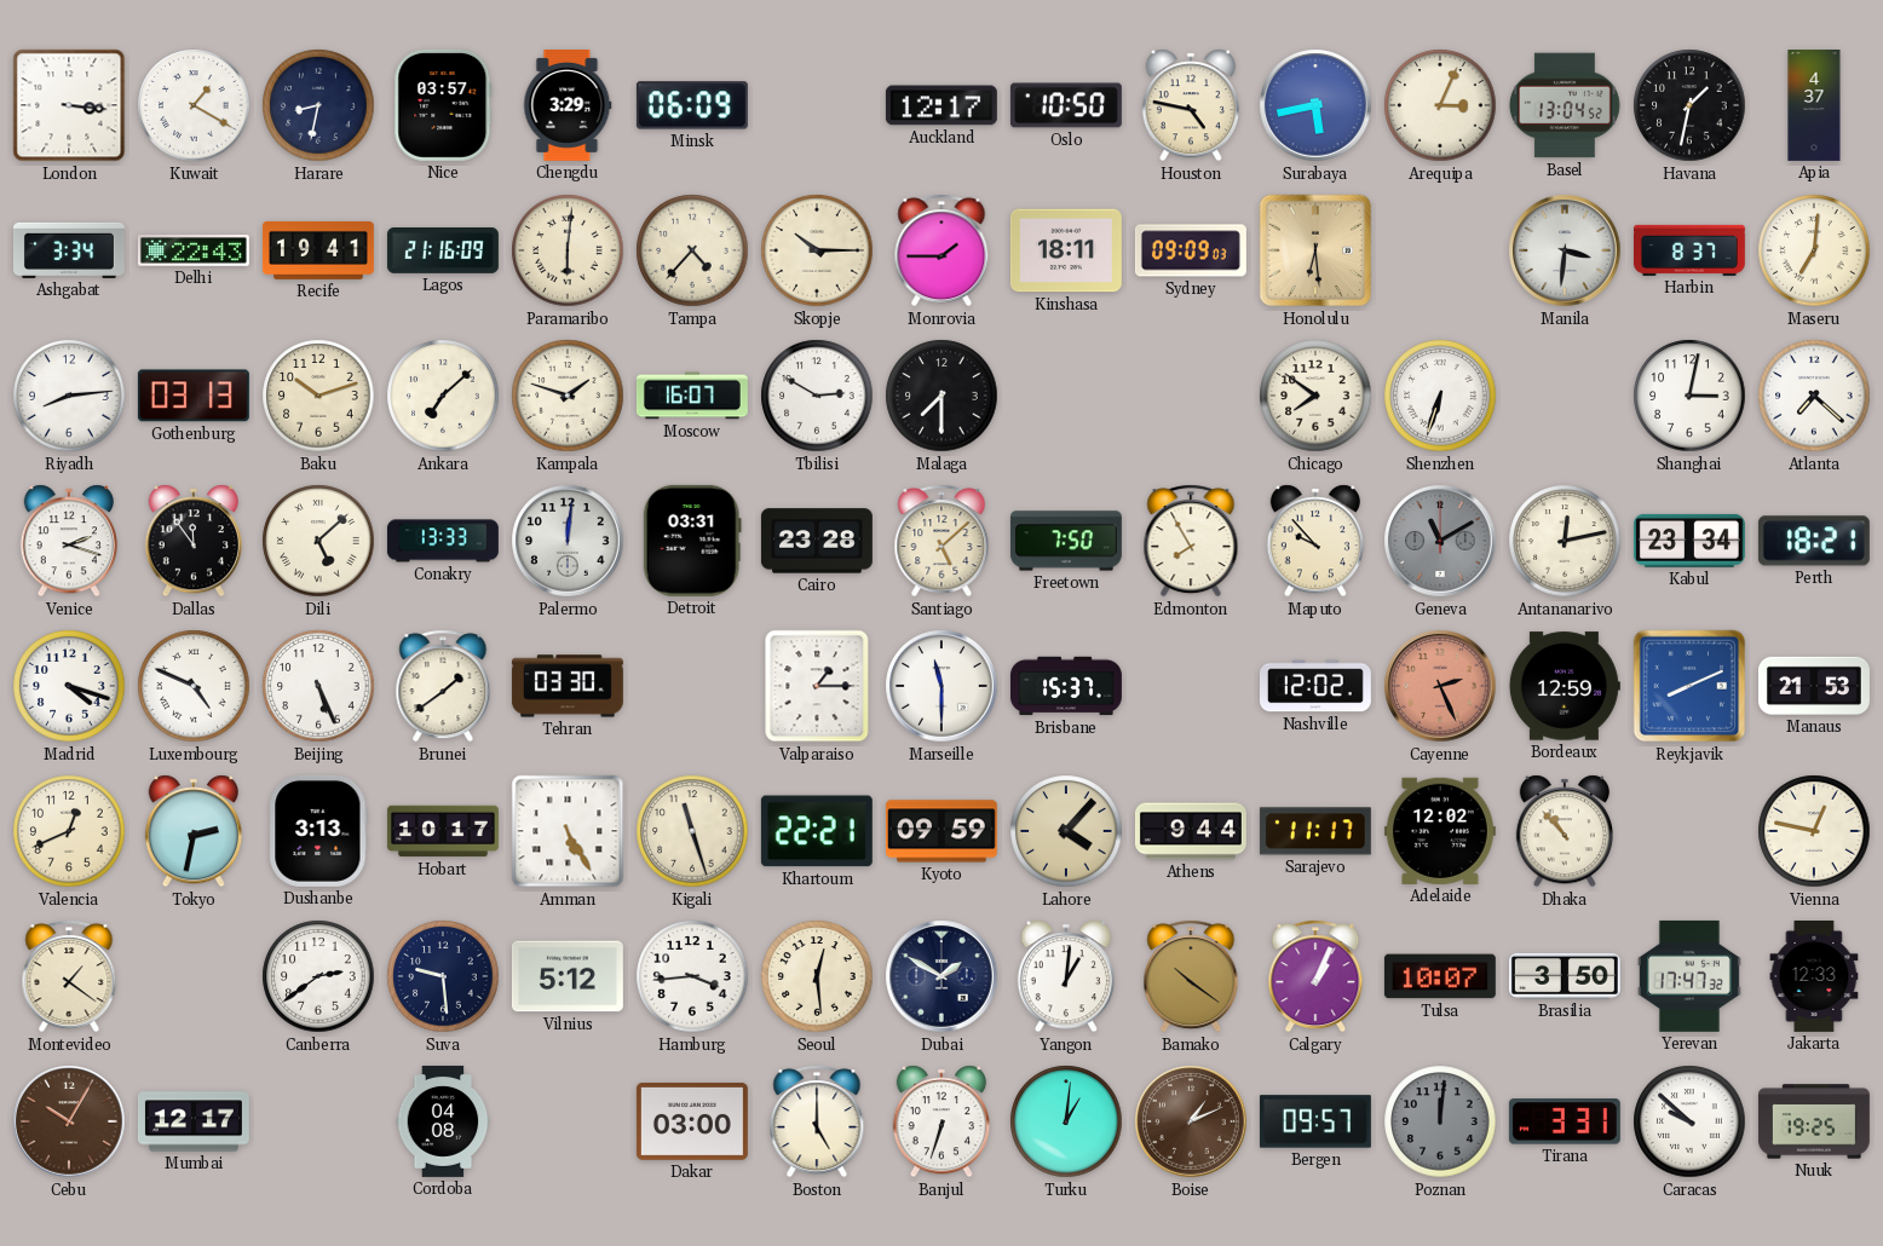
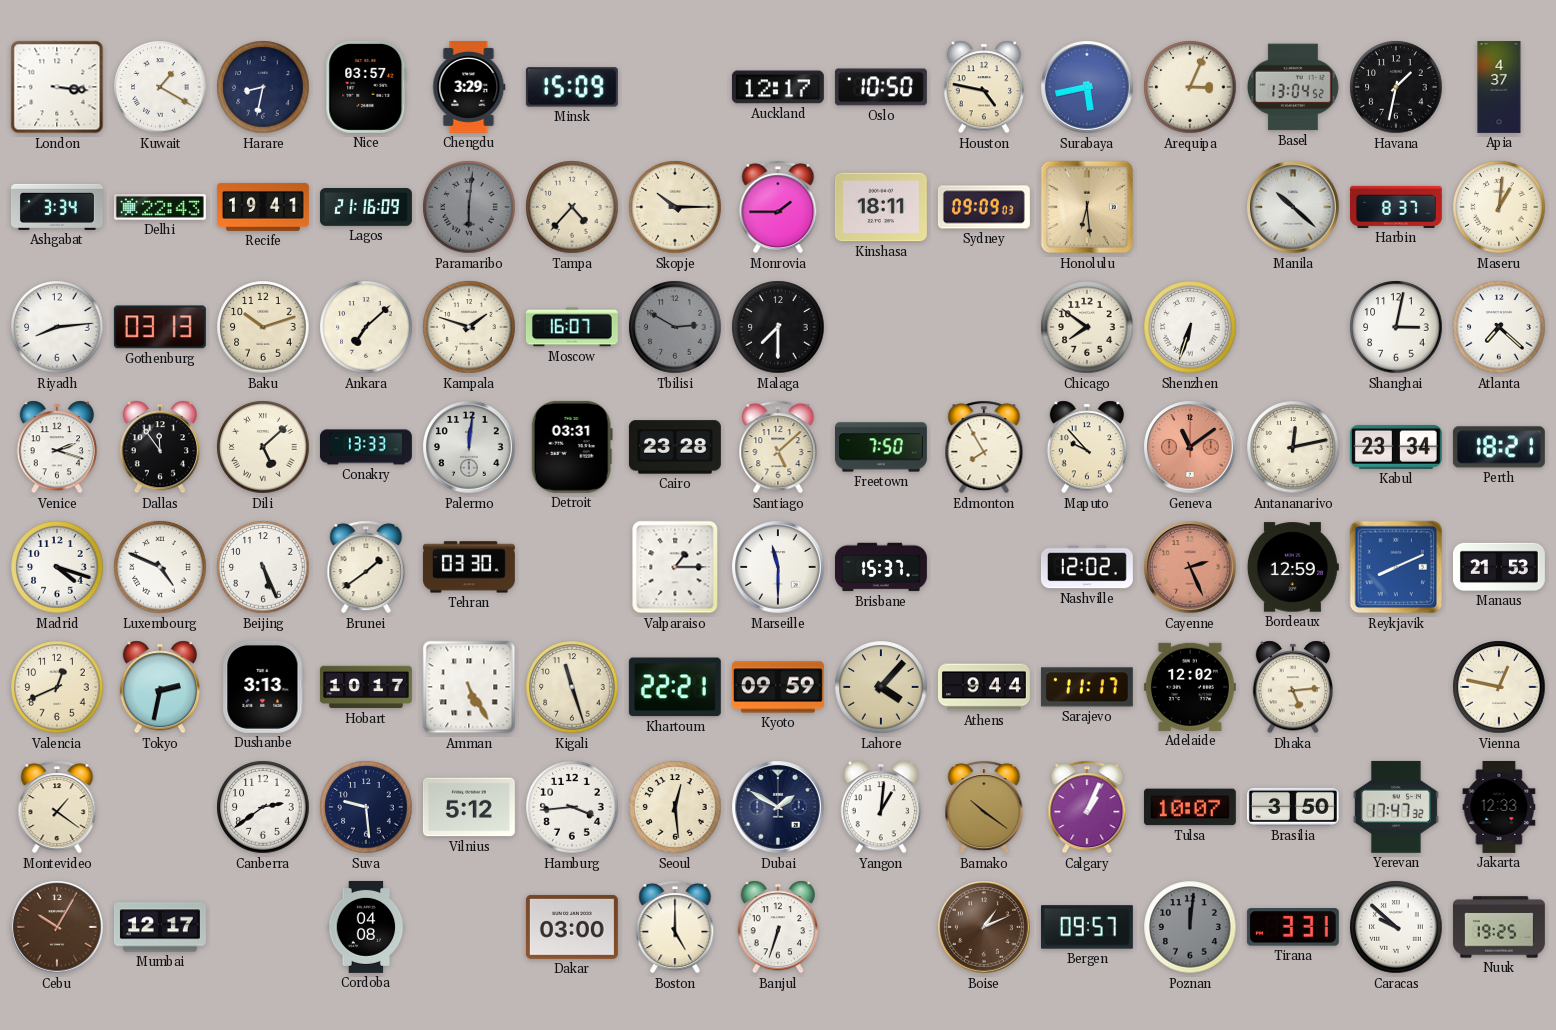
Minsk: 06:09 -> 15:09
Paramaribo dial: cream -> grey
Manila: 3:31 -> 10:22
Maseru: 7:01 -> 1:01
Tbilisi dial: white -> grey
Geneva: 11:10 -> 11:09
Geneva dial: grey -> salmon
Dhaka: 10:53 -> 5:14
Turku: 1:01 -> none
